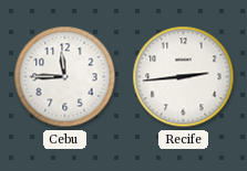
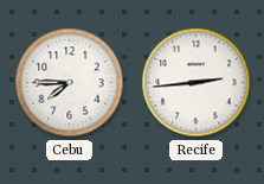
Cebu: 11:45 -> 7:45
